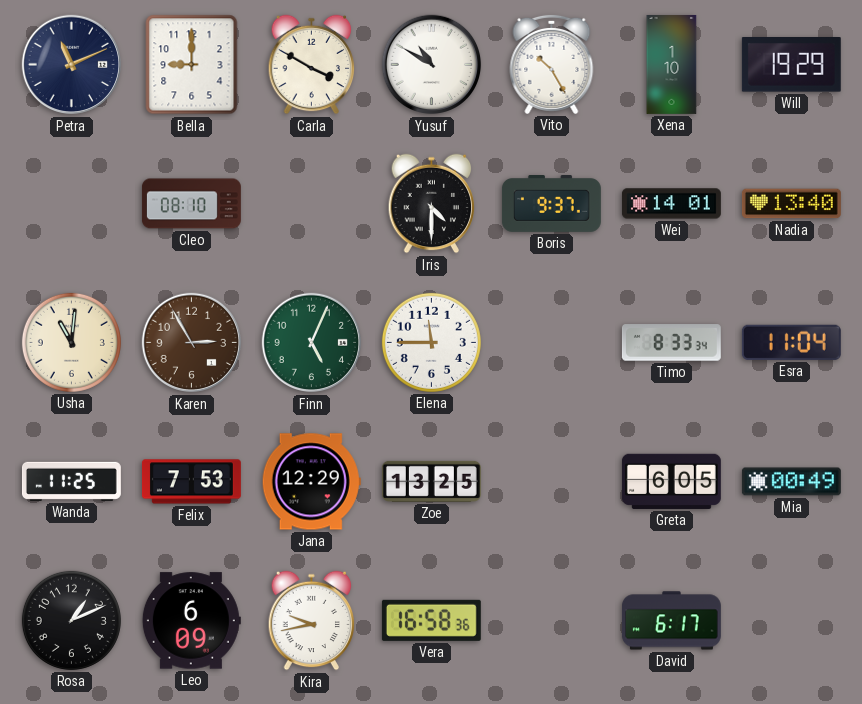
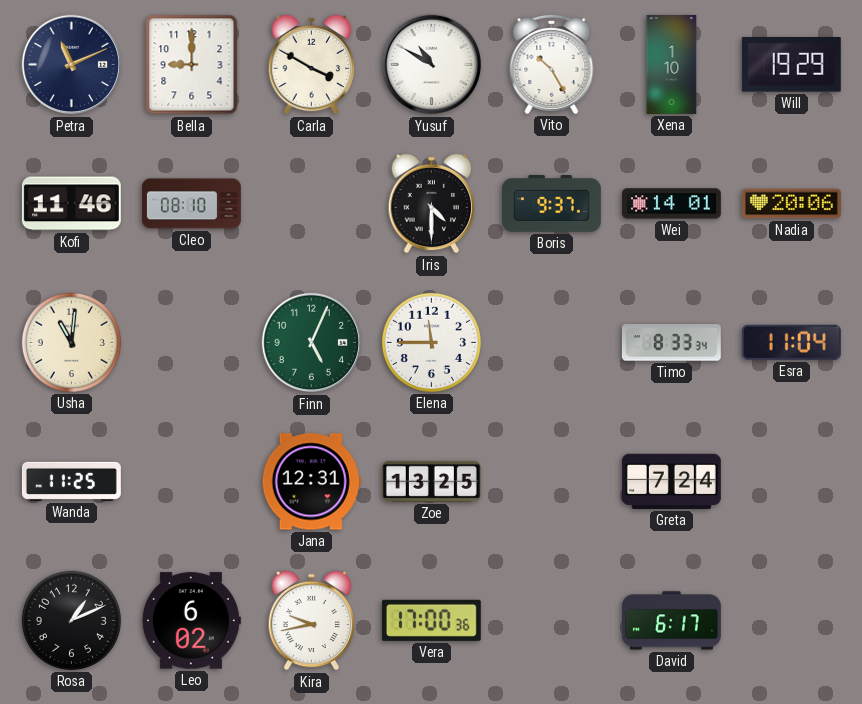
Kofi: none -> 11:46
Nadia: 13:40 -> 20:06
Karen: 2:55 -> none
Felix: 7:53 -> none
Jana: 12:29 -> 12:31
Greta: 6:05 -> 7:24
Mia: 00:49 -> none
Leo: 6:09 -> 6:02
Vera: 16:58 -> 17:00
